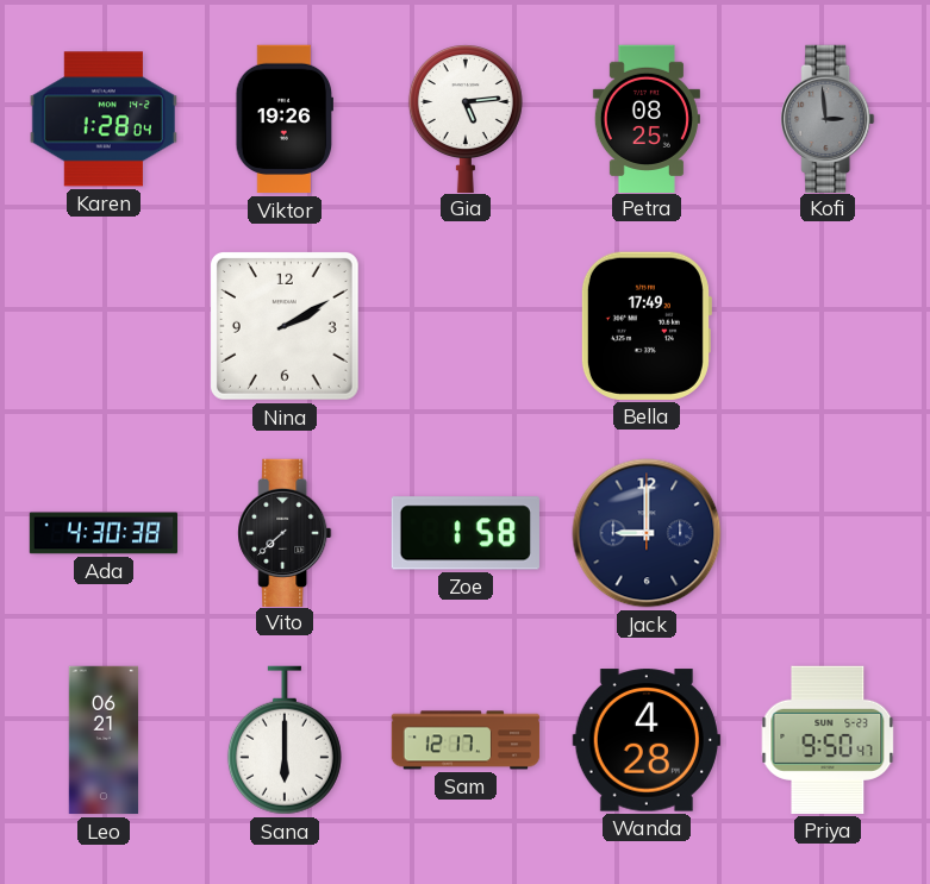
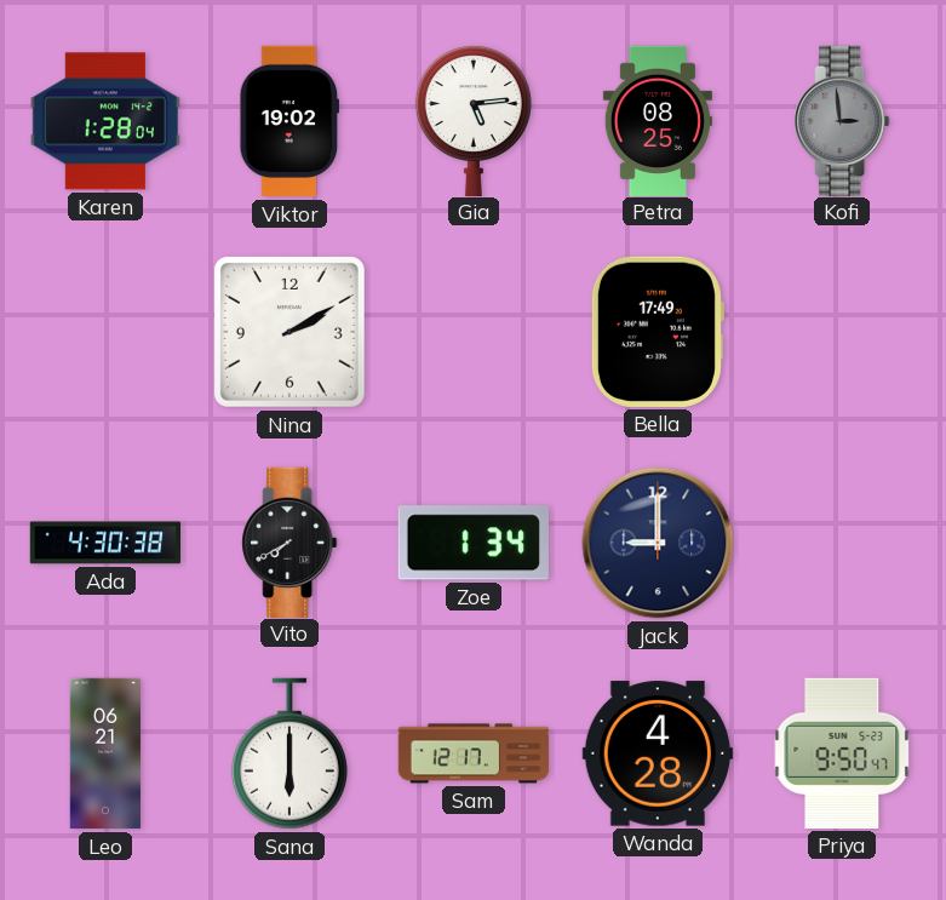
Viktor: 19:26 -> 19:02
Vito: 7:38 -> 7:40
Zoe: 1:58 -> 1:34
